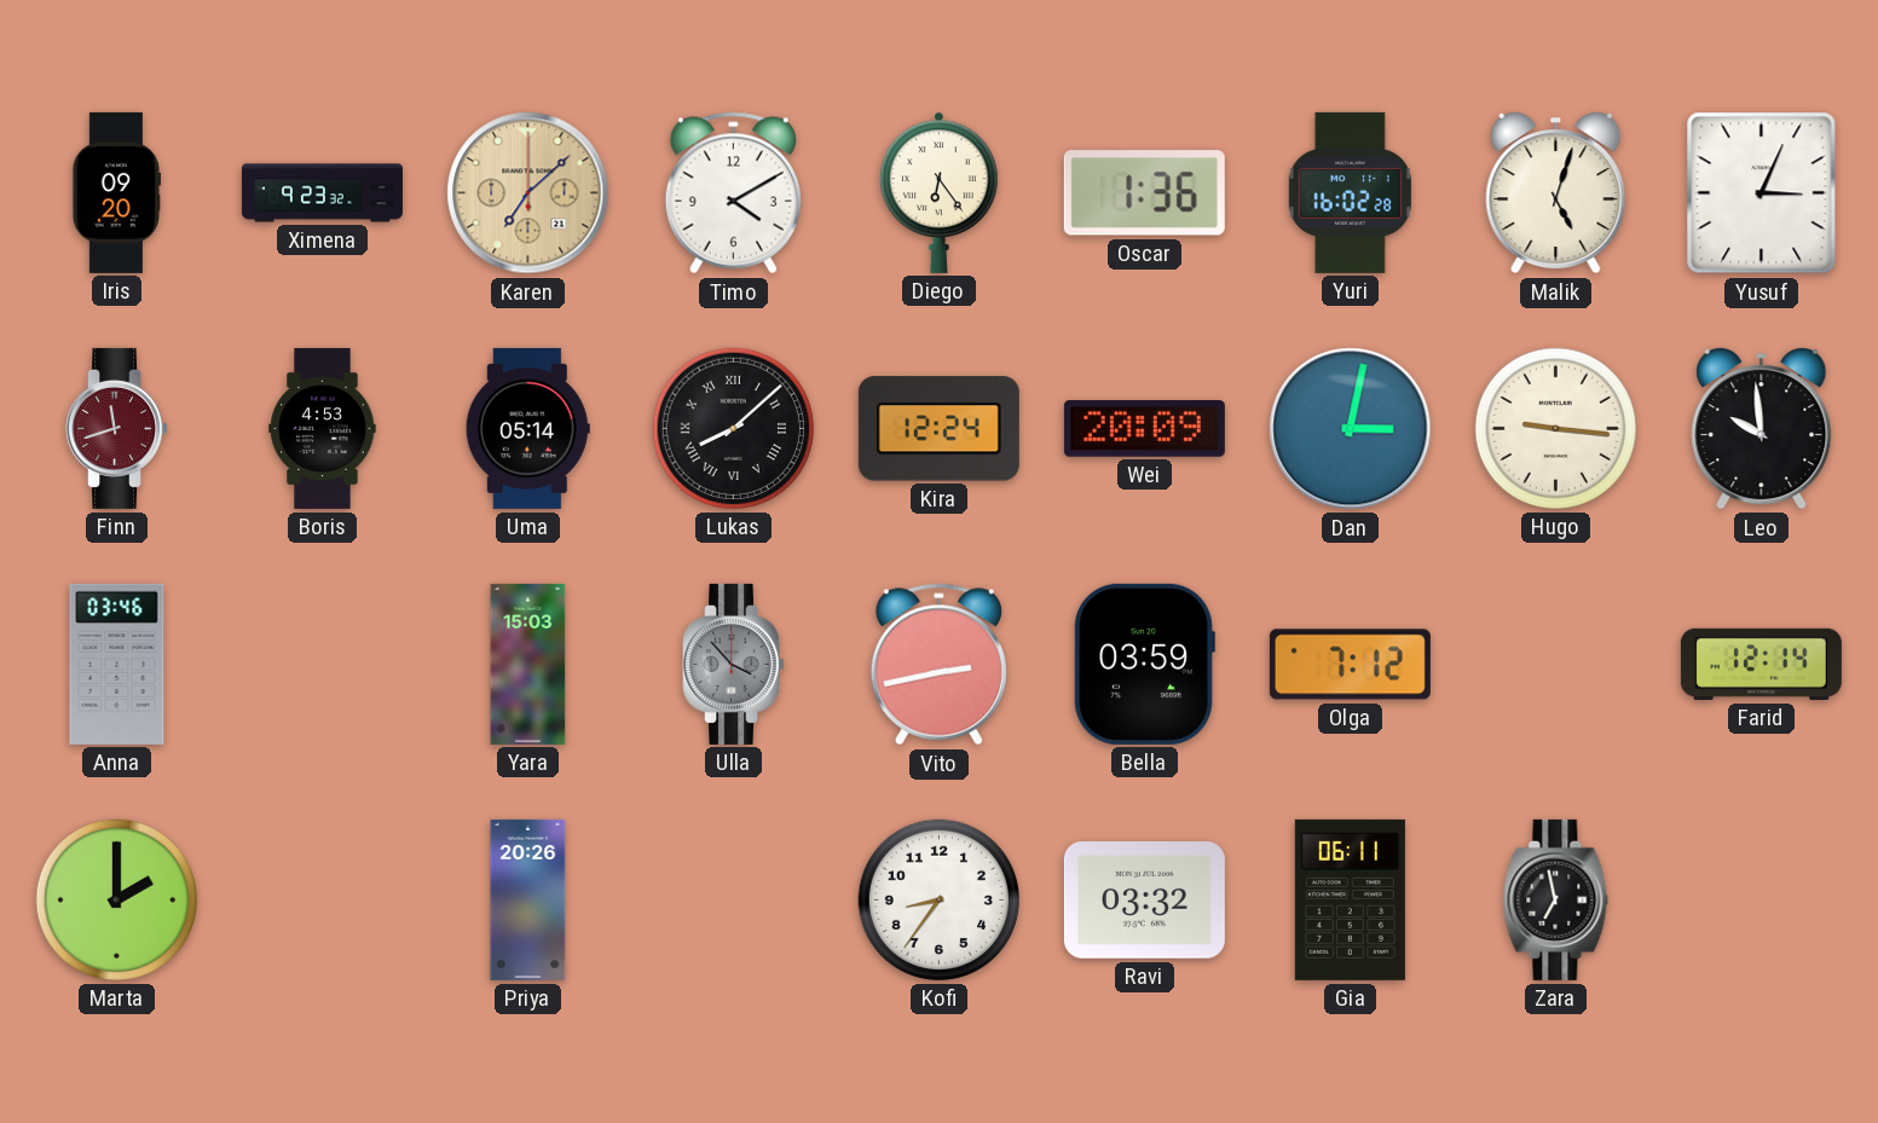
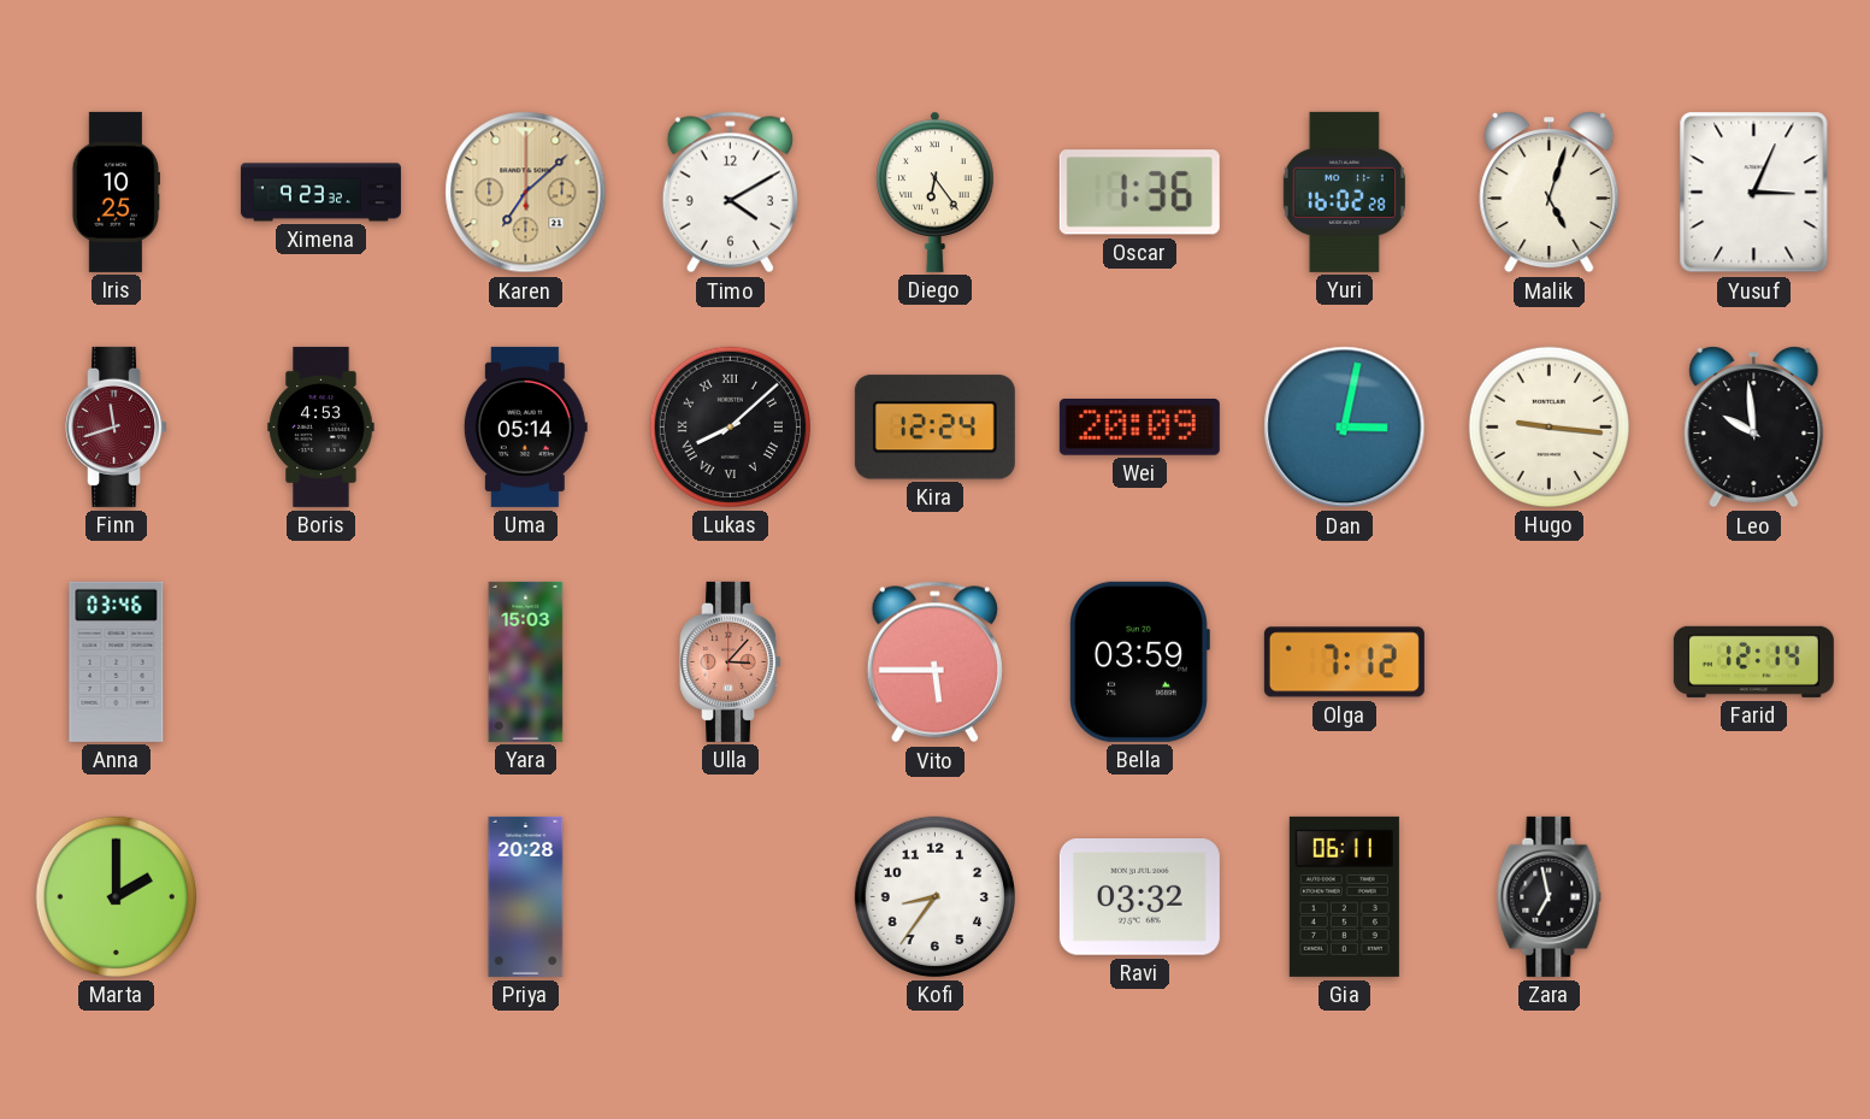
Iris: 09:20 -> 10:25
Ulla: 3:53 -> 3:07
Ulla dial: grey -> salmon
Vito: 2:43 -> 5:45
Priya: 20:26 -> 20:28
